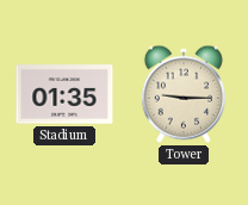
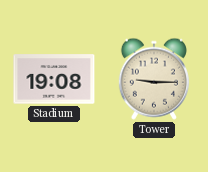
Stadium: 01:35 -> 19:08
